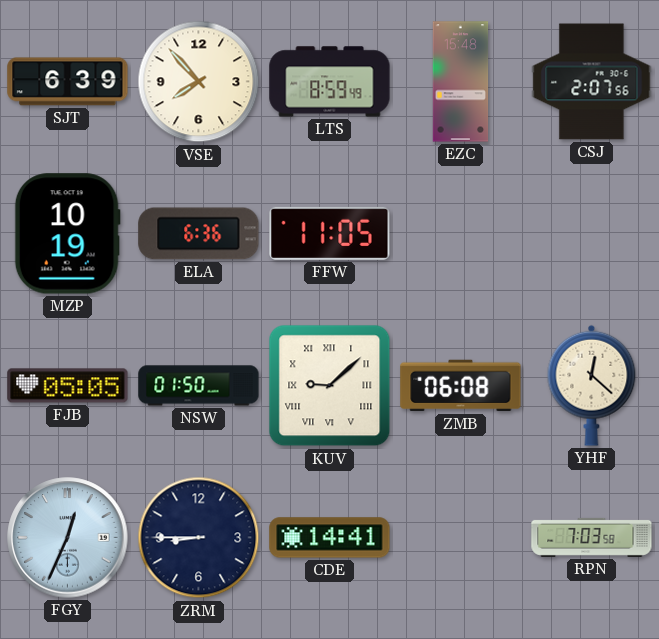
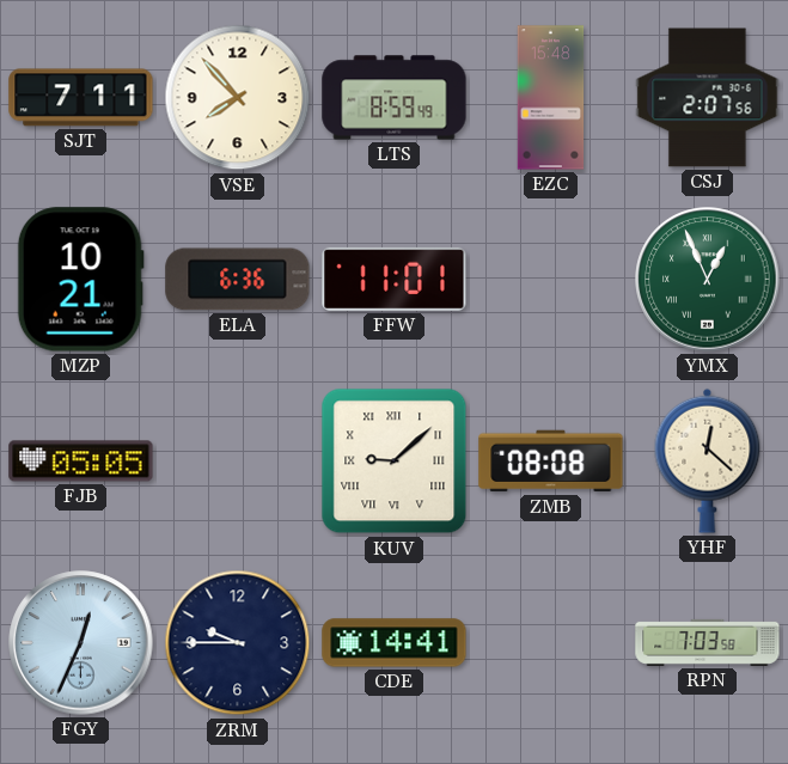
SJT: 6:39 -> 7:11
MZP: 10:19 -> 10:21
FFW: 11:05 -> 11:01
YMX: none -> 12:56
NSW: 01:50 -> none
ZMB: 06:08 -> 08:08
ZRM: 8:45 -> 9:45
